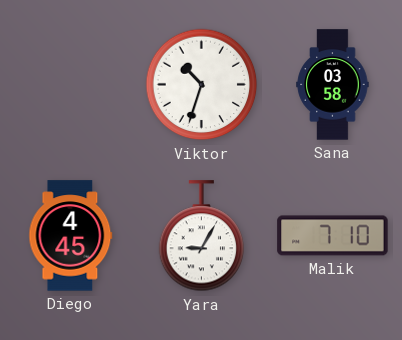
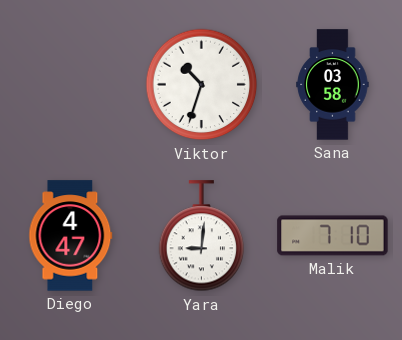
Diego: 4:45 -> 4:47
Yara: 9:05 -> 9:01
